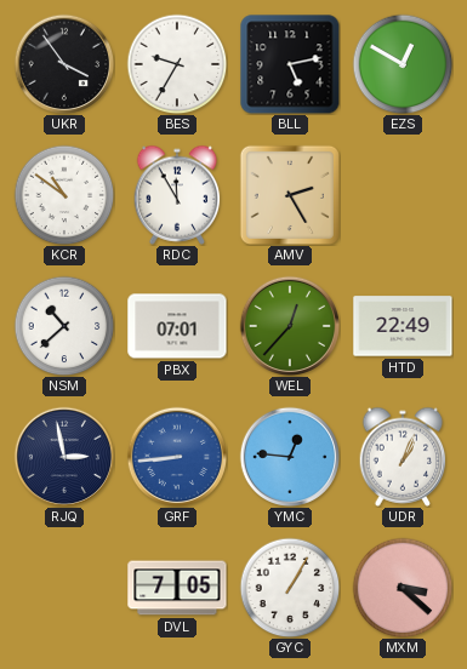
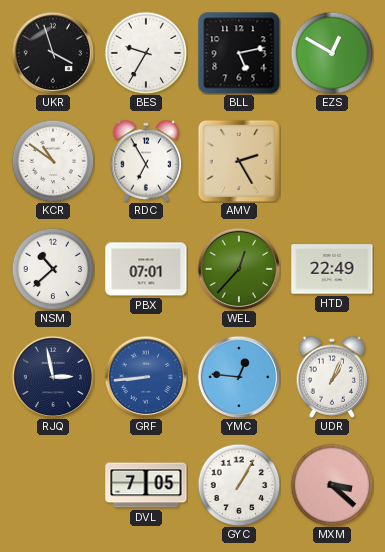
UKR: 3:54 -> 3:57
RDC: 11:55 -> 6:55
